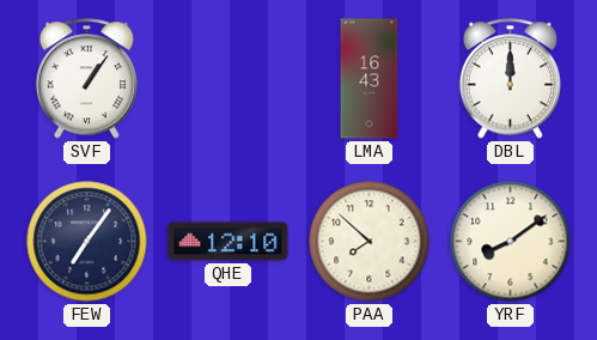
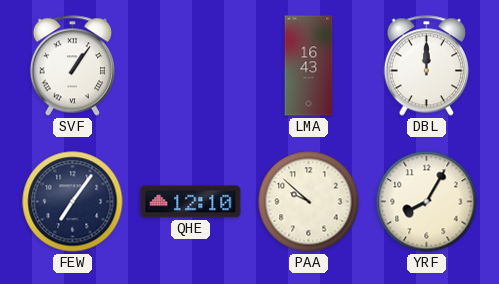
PAA: 7:52 -> 9:52
YRF: 8:09 -> 8:05
